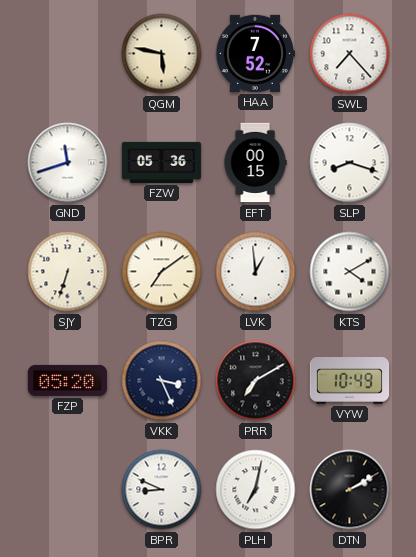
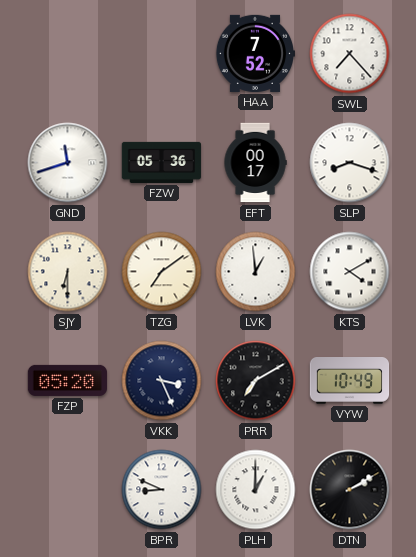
QGM: 5:47 -> none
EFT: 00:15 -> 00:17
SJY: 6:33 -> 6:30
PLH: 7:02 -> 1:00
